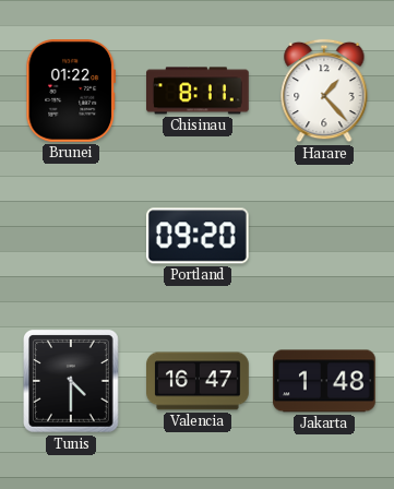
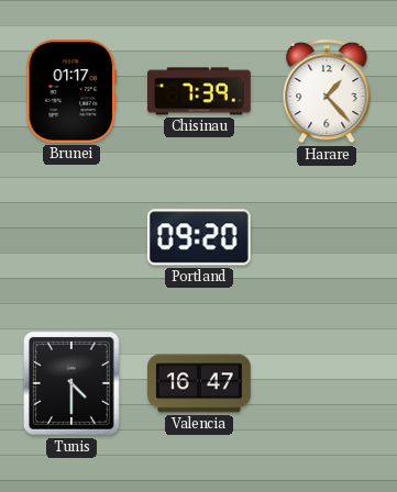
Brunei: 01:22 -> 01:17
Chisinau: 8:11 -> 7:39
Jakarta: 1:48 -> none
